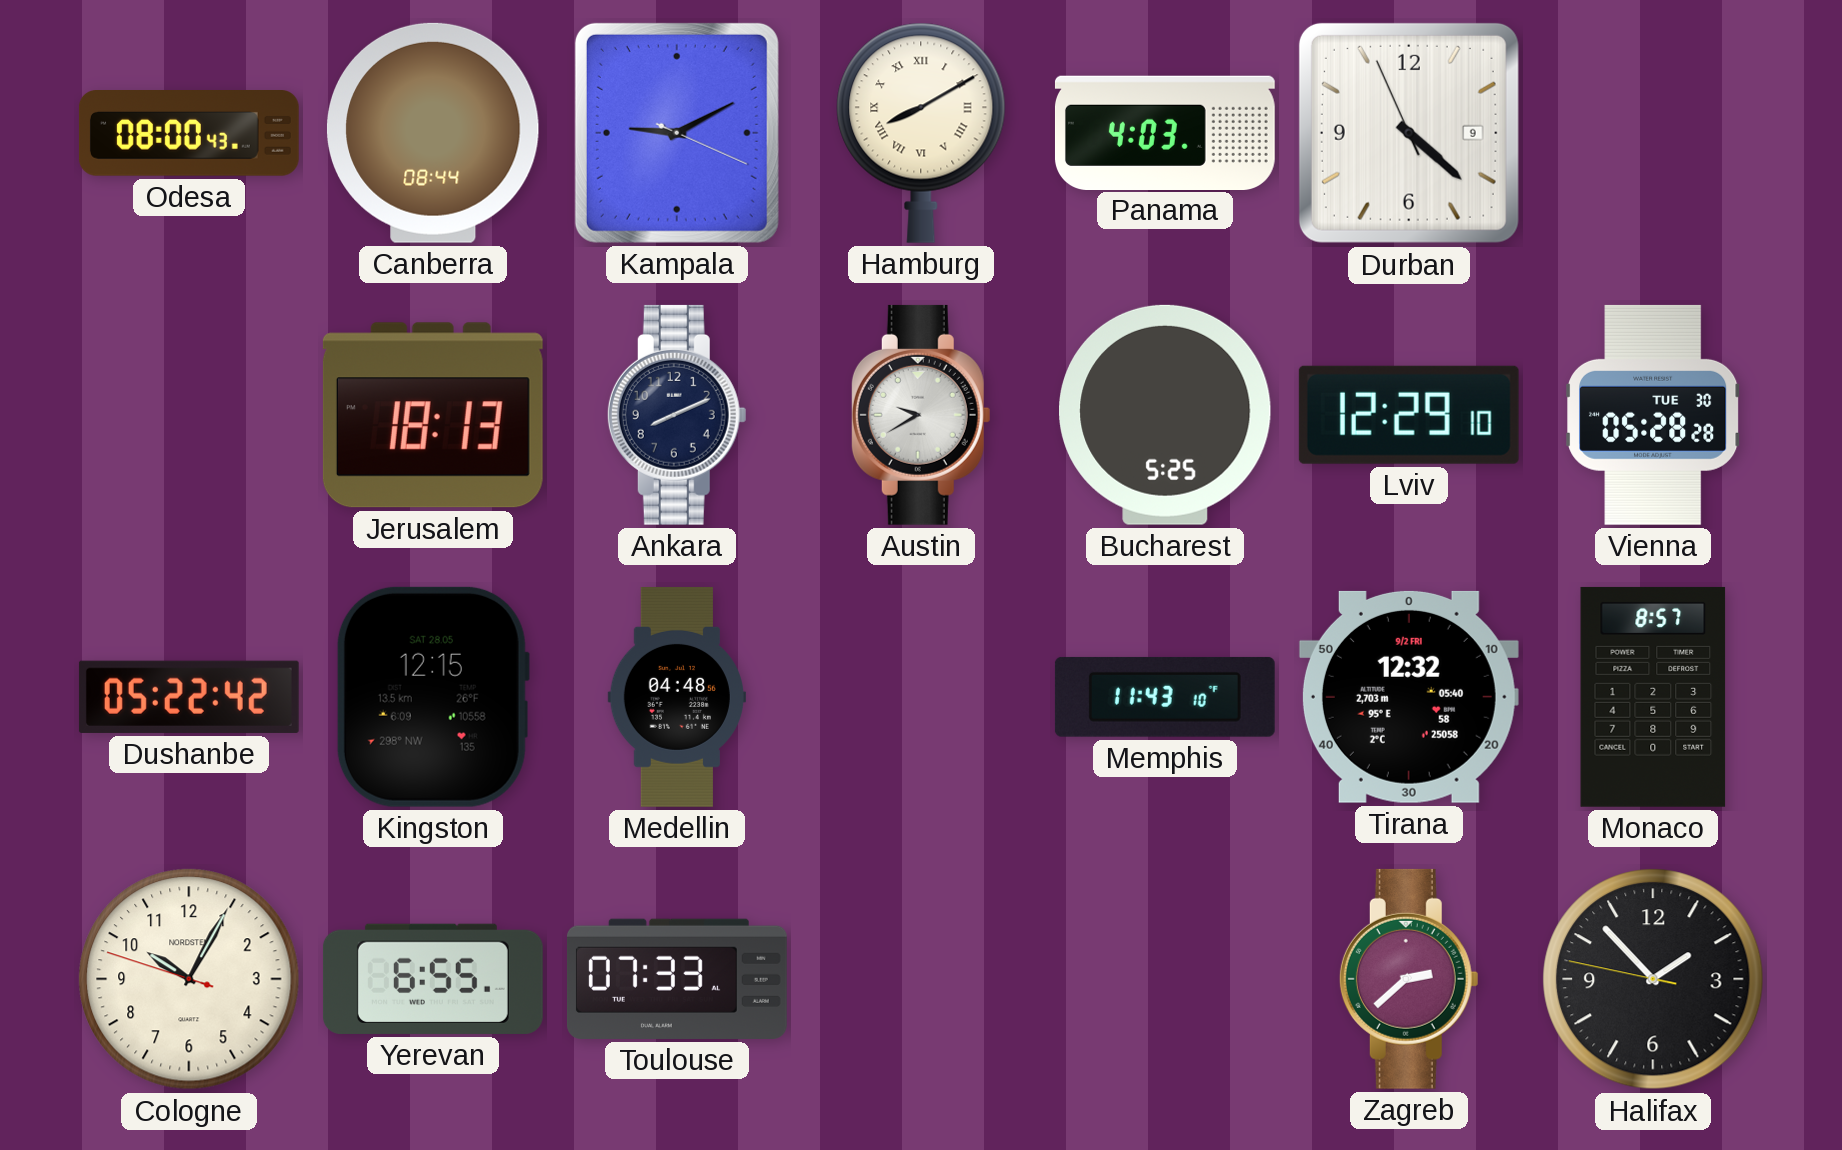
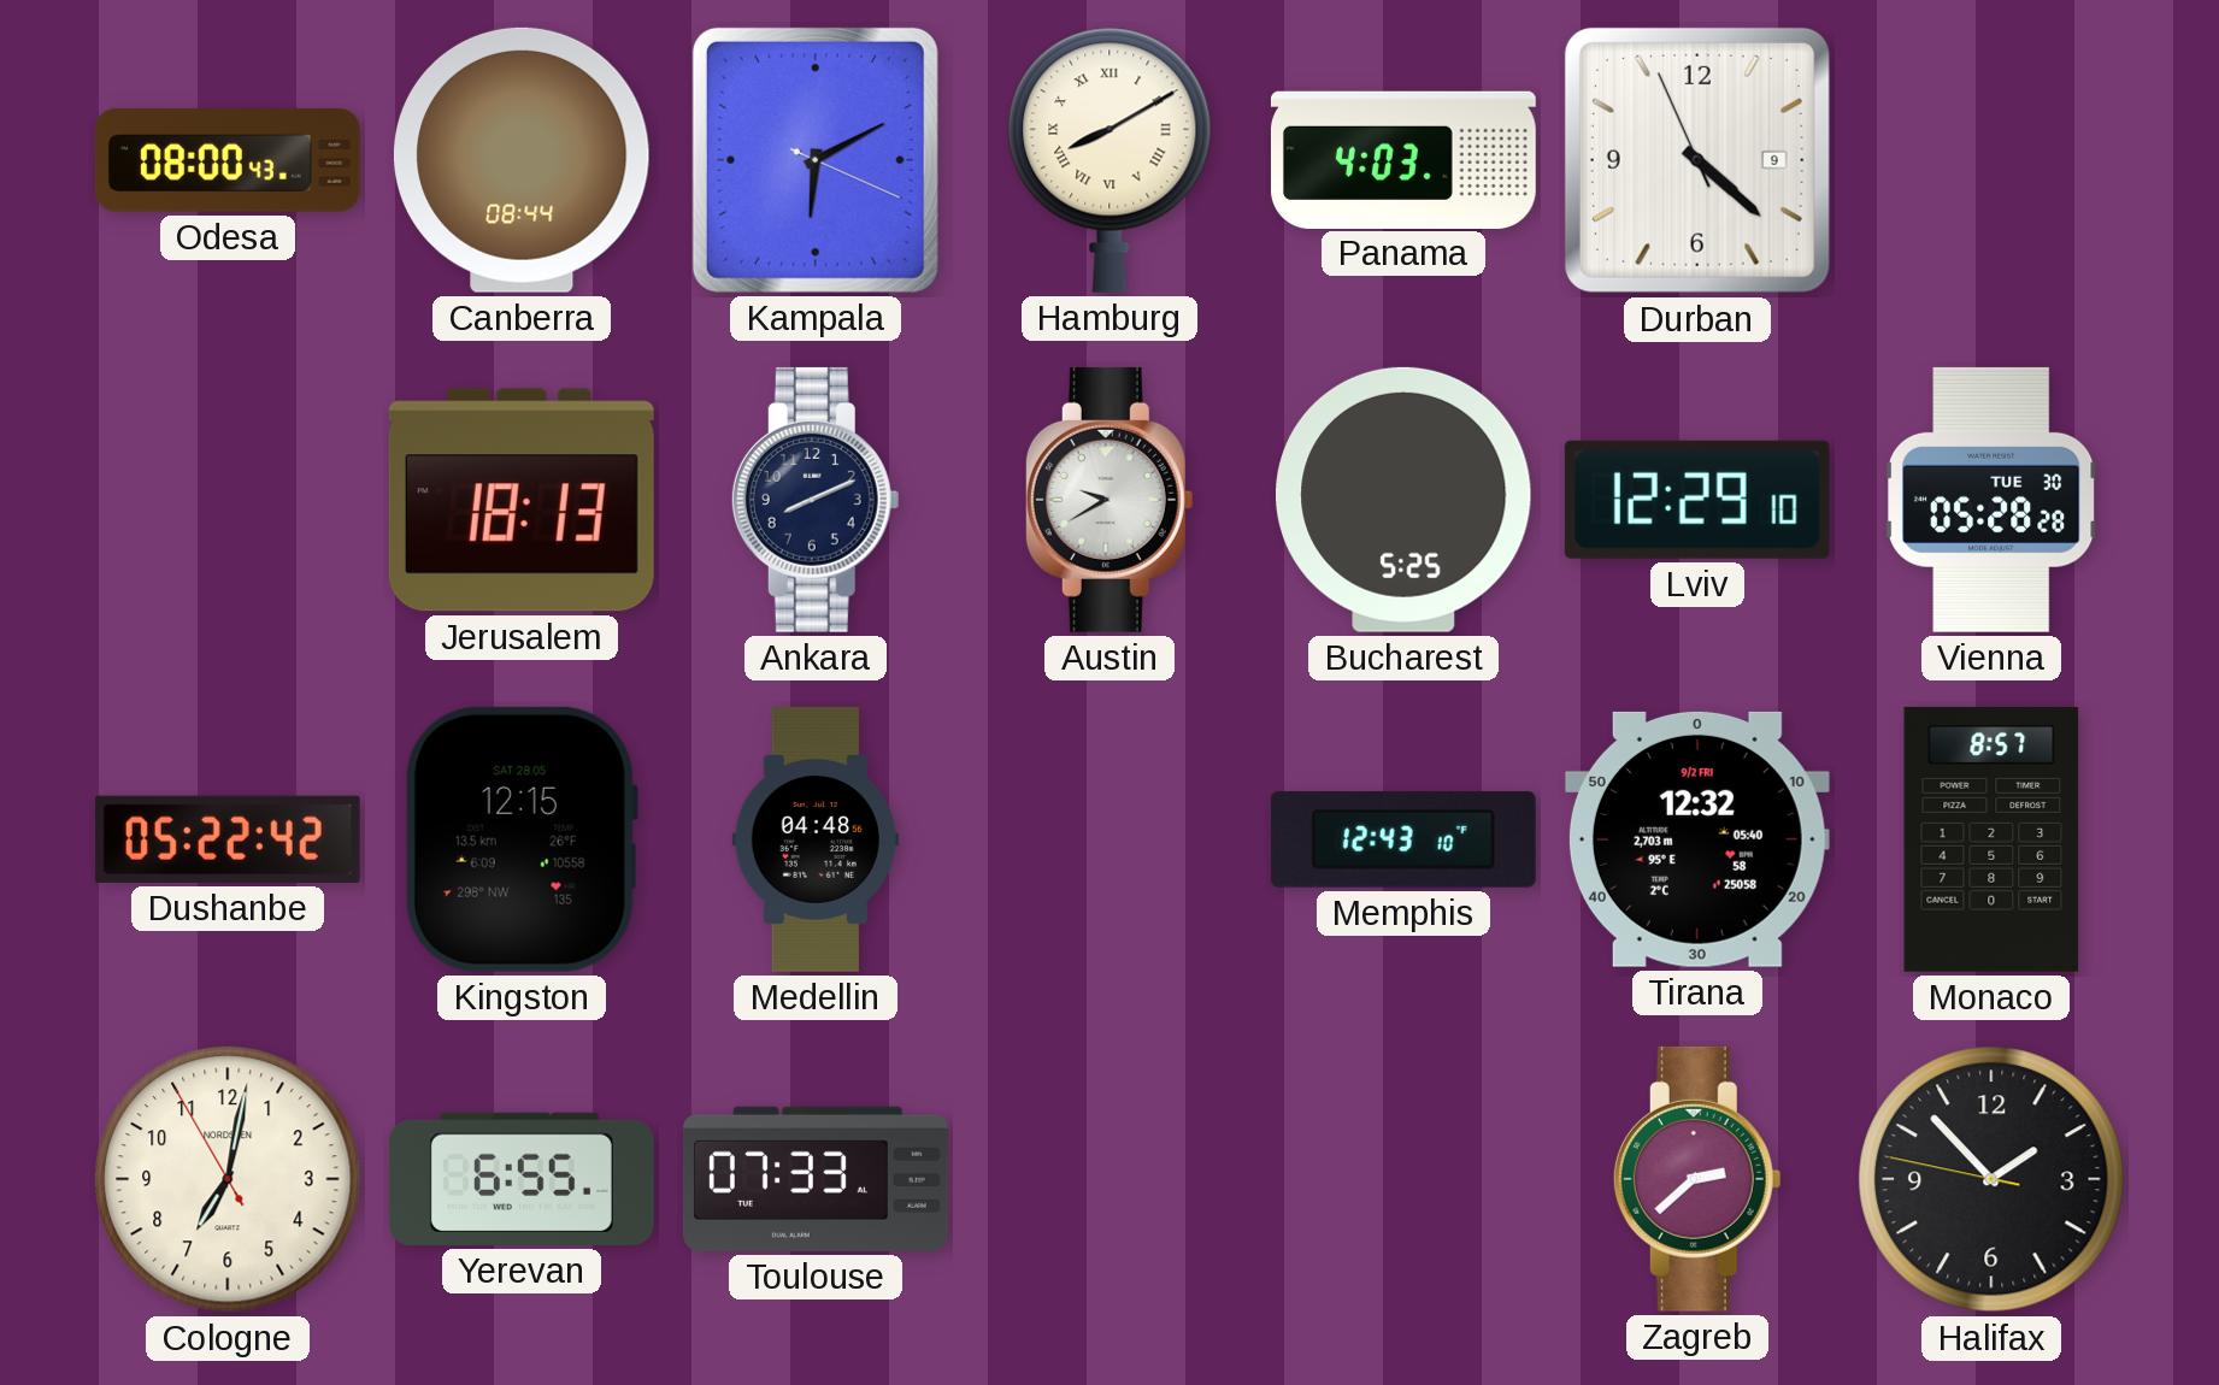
Kampala: 9:10 -> 6:10
Memphis: 11:43 -> 12:43
Cologne: 10:04 -> 7:01
